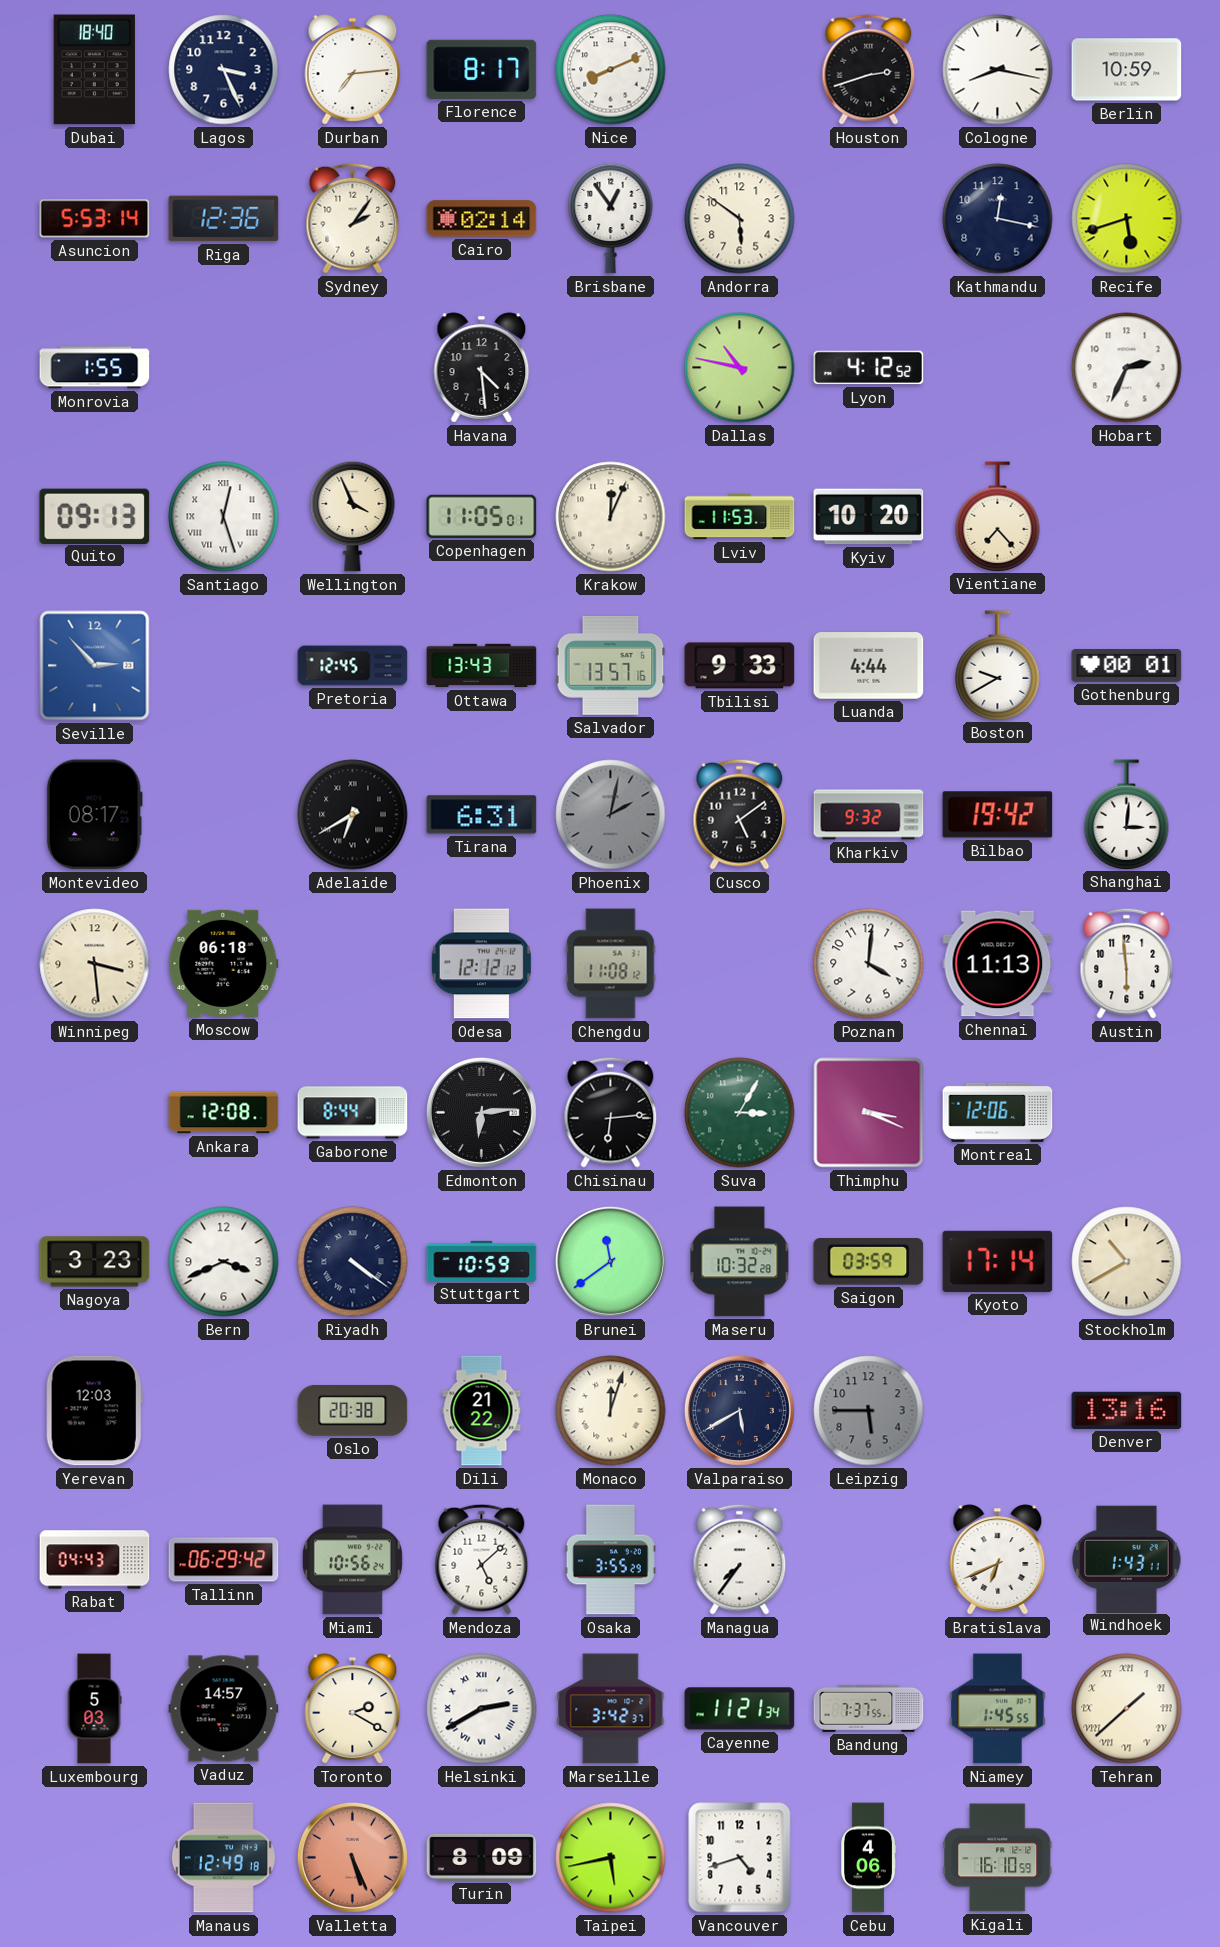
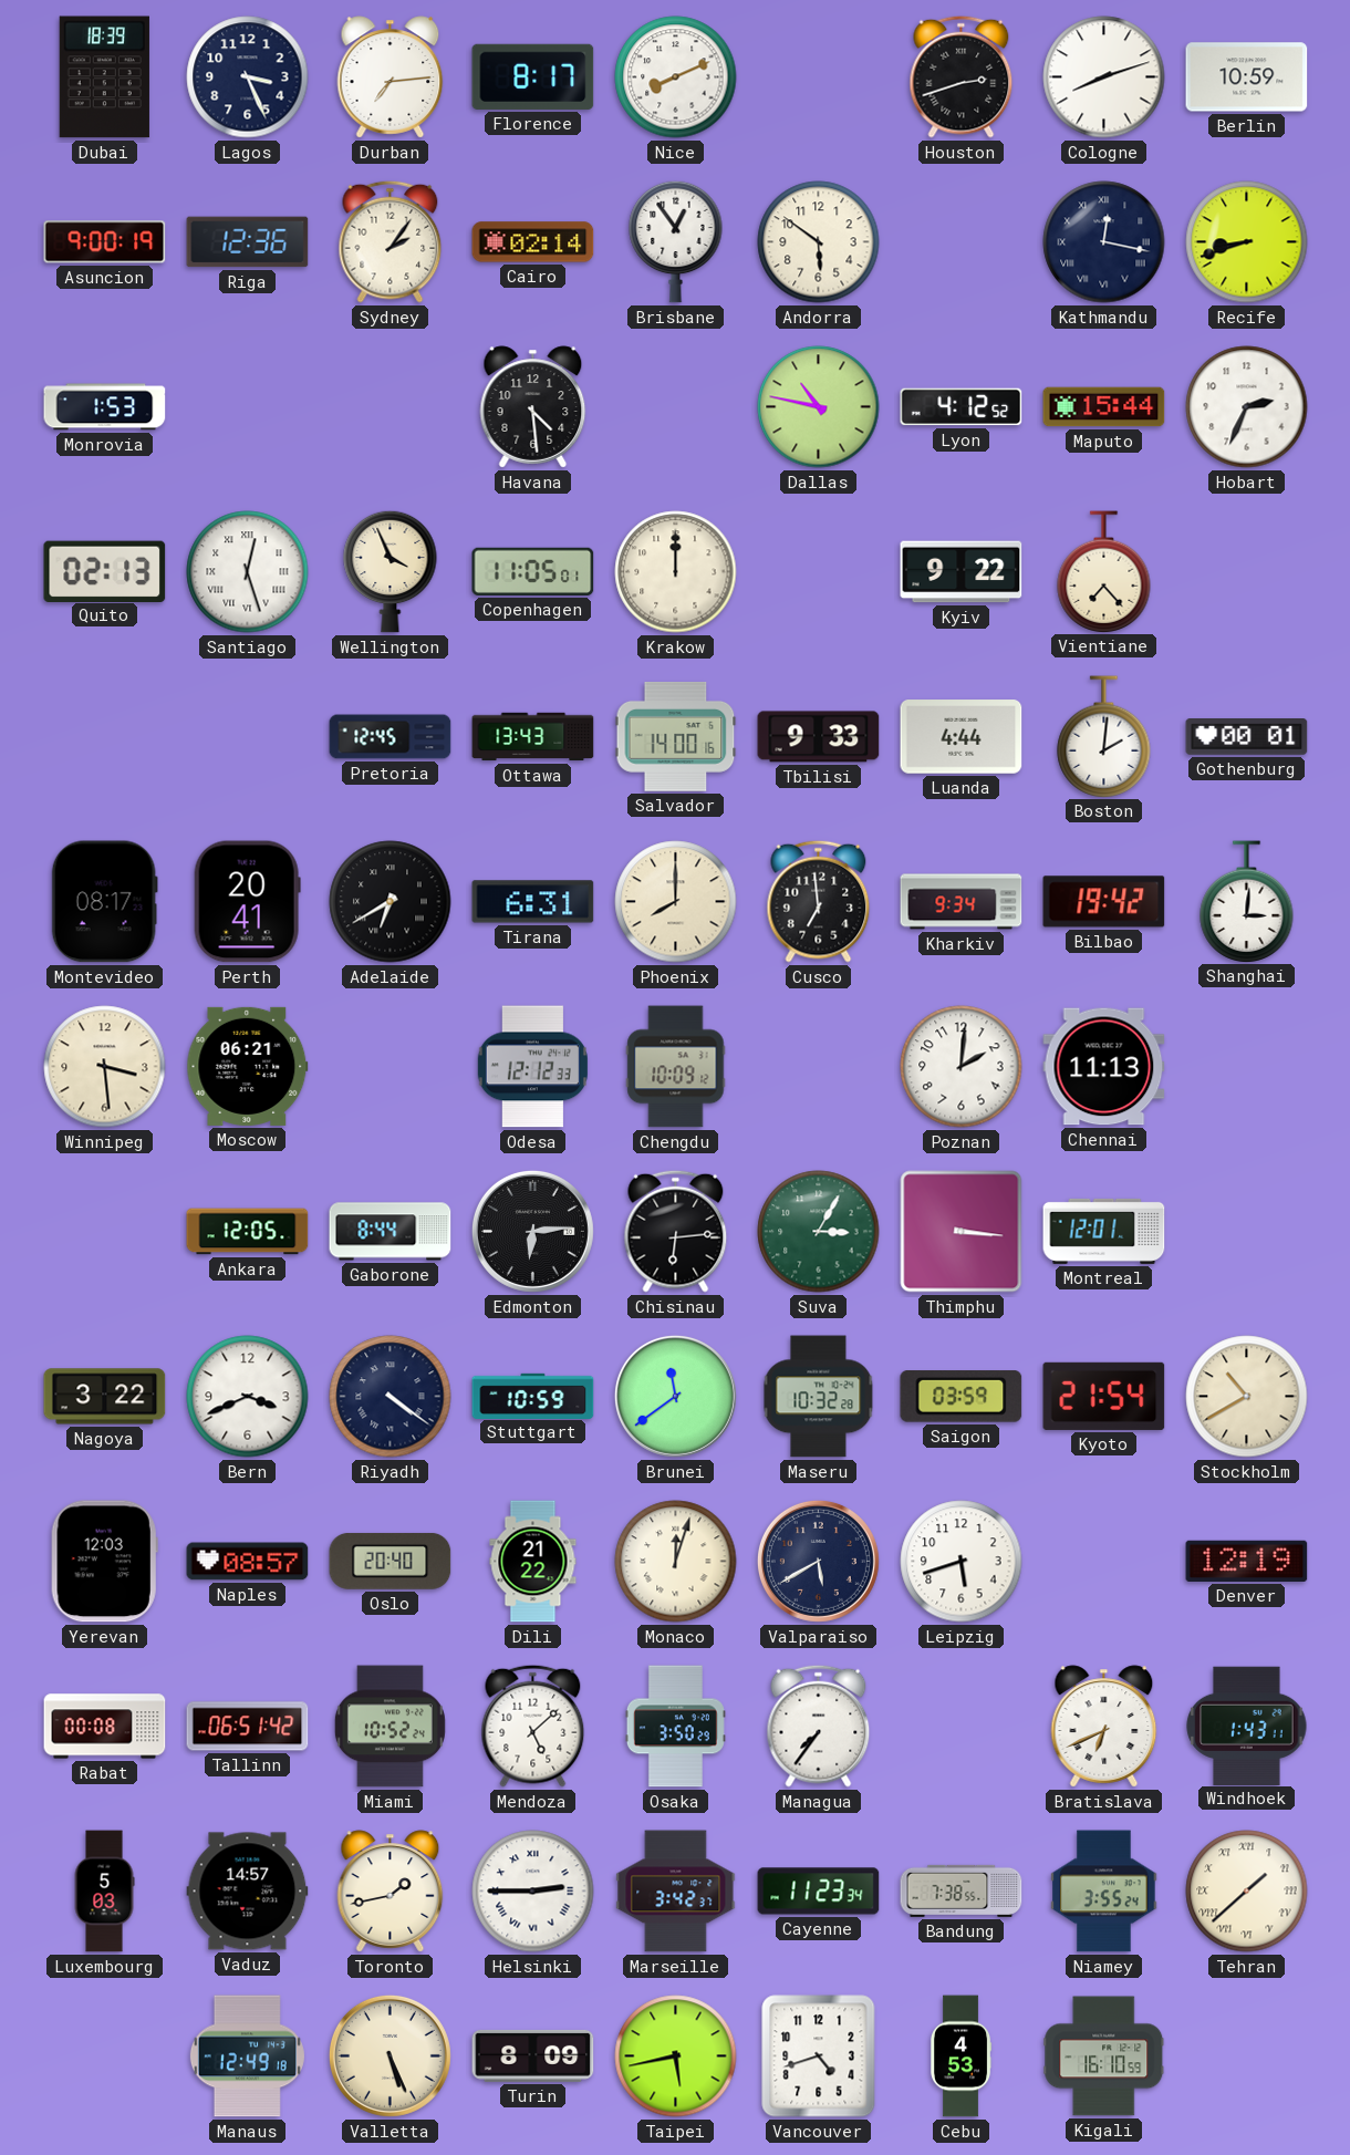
Dubai: 18:40 -> 18:39
Cologne: 8:17 -> 8:12
Asuncion: 5:53 -> 9:00
Kathmandu numerals: Arabic -> Roman
Recife: 5:42 -> 8:42
Monrovia: 1:55 -> 1:53
Maputo: none -> 15:44
Quito: 09:13 -> 02:13
Krakow: 12:04 -> 12:00
Lviv: 11:53 -> none
Kyiv: 10:20 -> 9:22
Seville: 2:53 -> none
Salvador: 13:57 -> 14:00
Boston: 9:40 -> 2:01
Perth: none -> 20:41
Phoenix: 2:02 -> 8:00
Phoenix dial: grey -> cream
Cusco: 5:09 -> 6:59
Kharkiv: 9:32 -> 9:34
Moscow: 06:18 -> 06:21
Odesa: 12:12:12 -> 12:12:33
Chengdu: 11:08 -> 10:09
Poznan: 4:01 -> 2:01
Austin: 5:59 -> none
Ankara: 12:08 -> 12:05
Thimphu: 3:19 -> 3:16
Montreal: 12:06 -> 12:01
Nagoya: 3:23 -> 3:22
Kyoto: 17:14 -> 21:54
Naples: none -> 08:57
Oslo: 20:38 -> 20:40
Leipzig: 5:45 -> 5:42
Leipzig dial: grey -> white
Denver: 13:16 -> 12:19
Rabat: 04:43 -> 00:08
Tallinn: 06:29 -> 06:51
Miami: 10:56 -> 10:52
Osaka: 3:55 -> 3:50
Toronto: 2:20 -> 1:43
Helsinki: 2:40 -> 2:45
Cayenne: 11:21 -> 11:23
Bandung: 7:37 -> 7:38
Niamey: 1:45 -> 3:55
Valletta dial: salmon -> cream
Cebu: 4:06 -> 4:53
